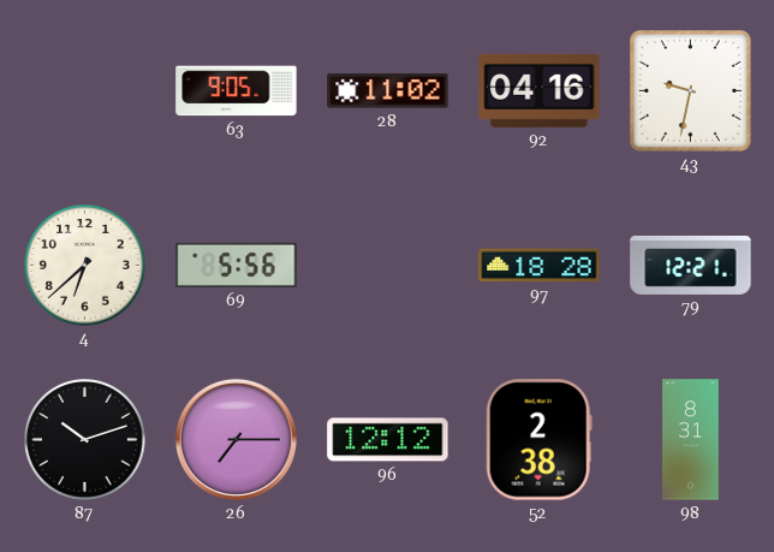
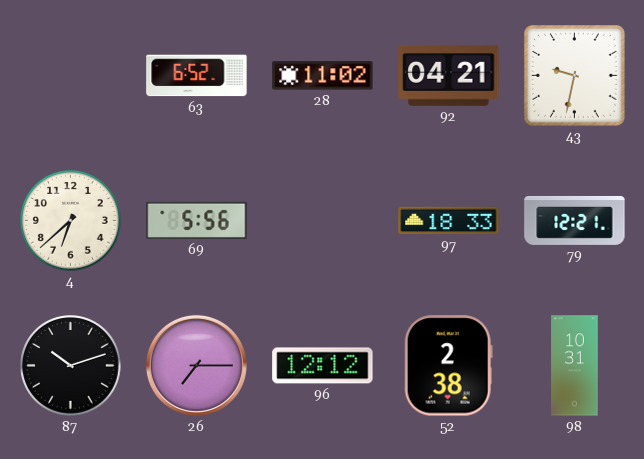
63: 9:05 -> 6:52
92: 04:16 -> 04:21
97: 18:28 -> 18:33
98: 8:31 -> 10:31
